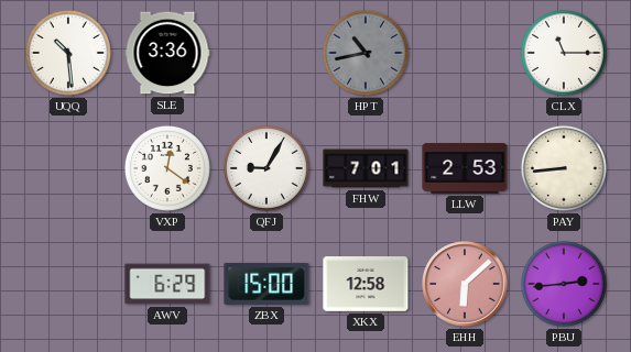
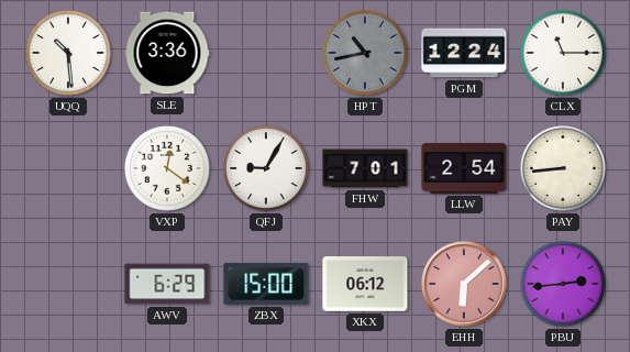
PGM: none -> 12:24
LLW: 2:53 -> 2:54
XKX: 12:58 -> 06:12
